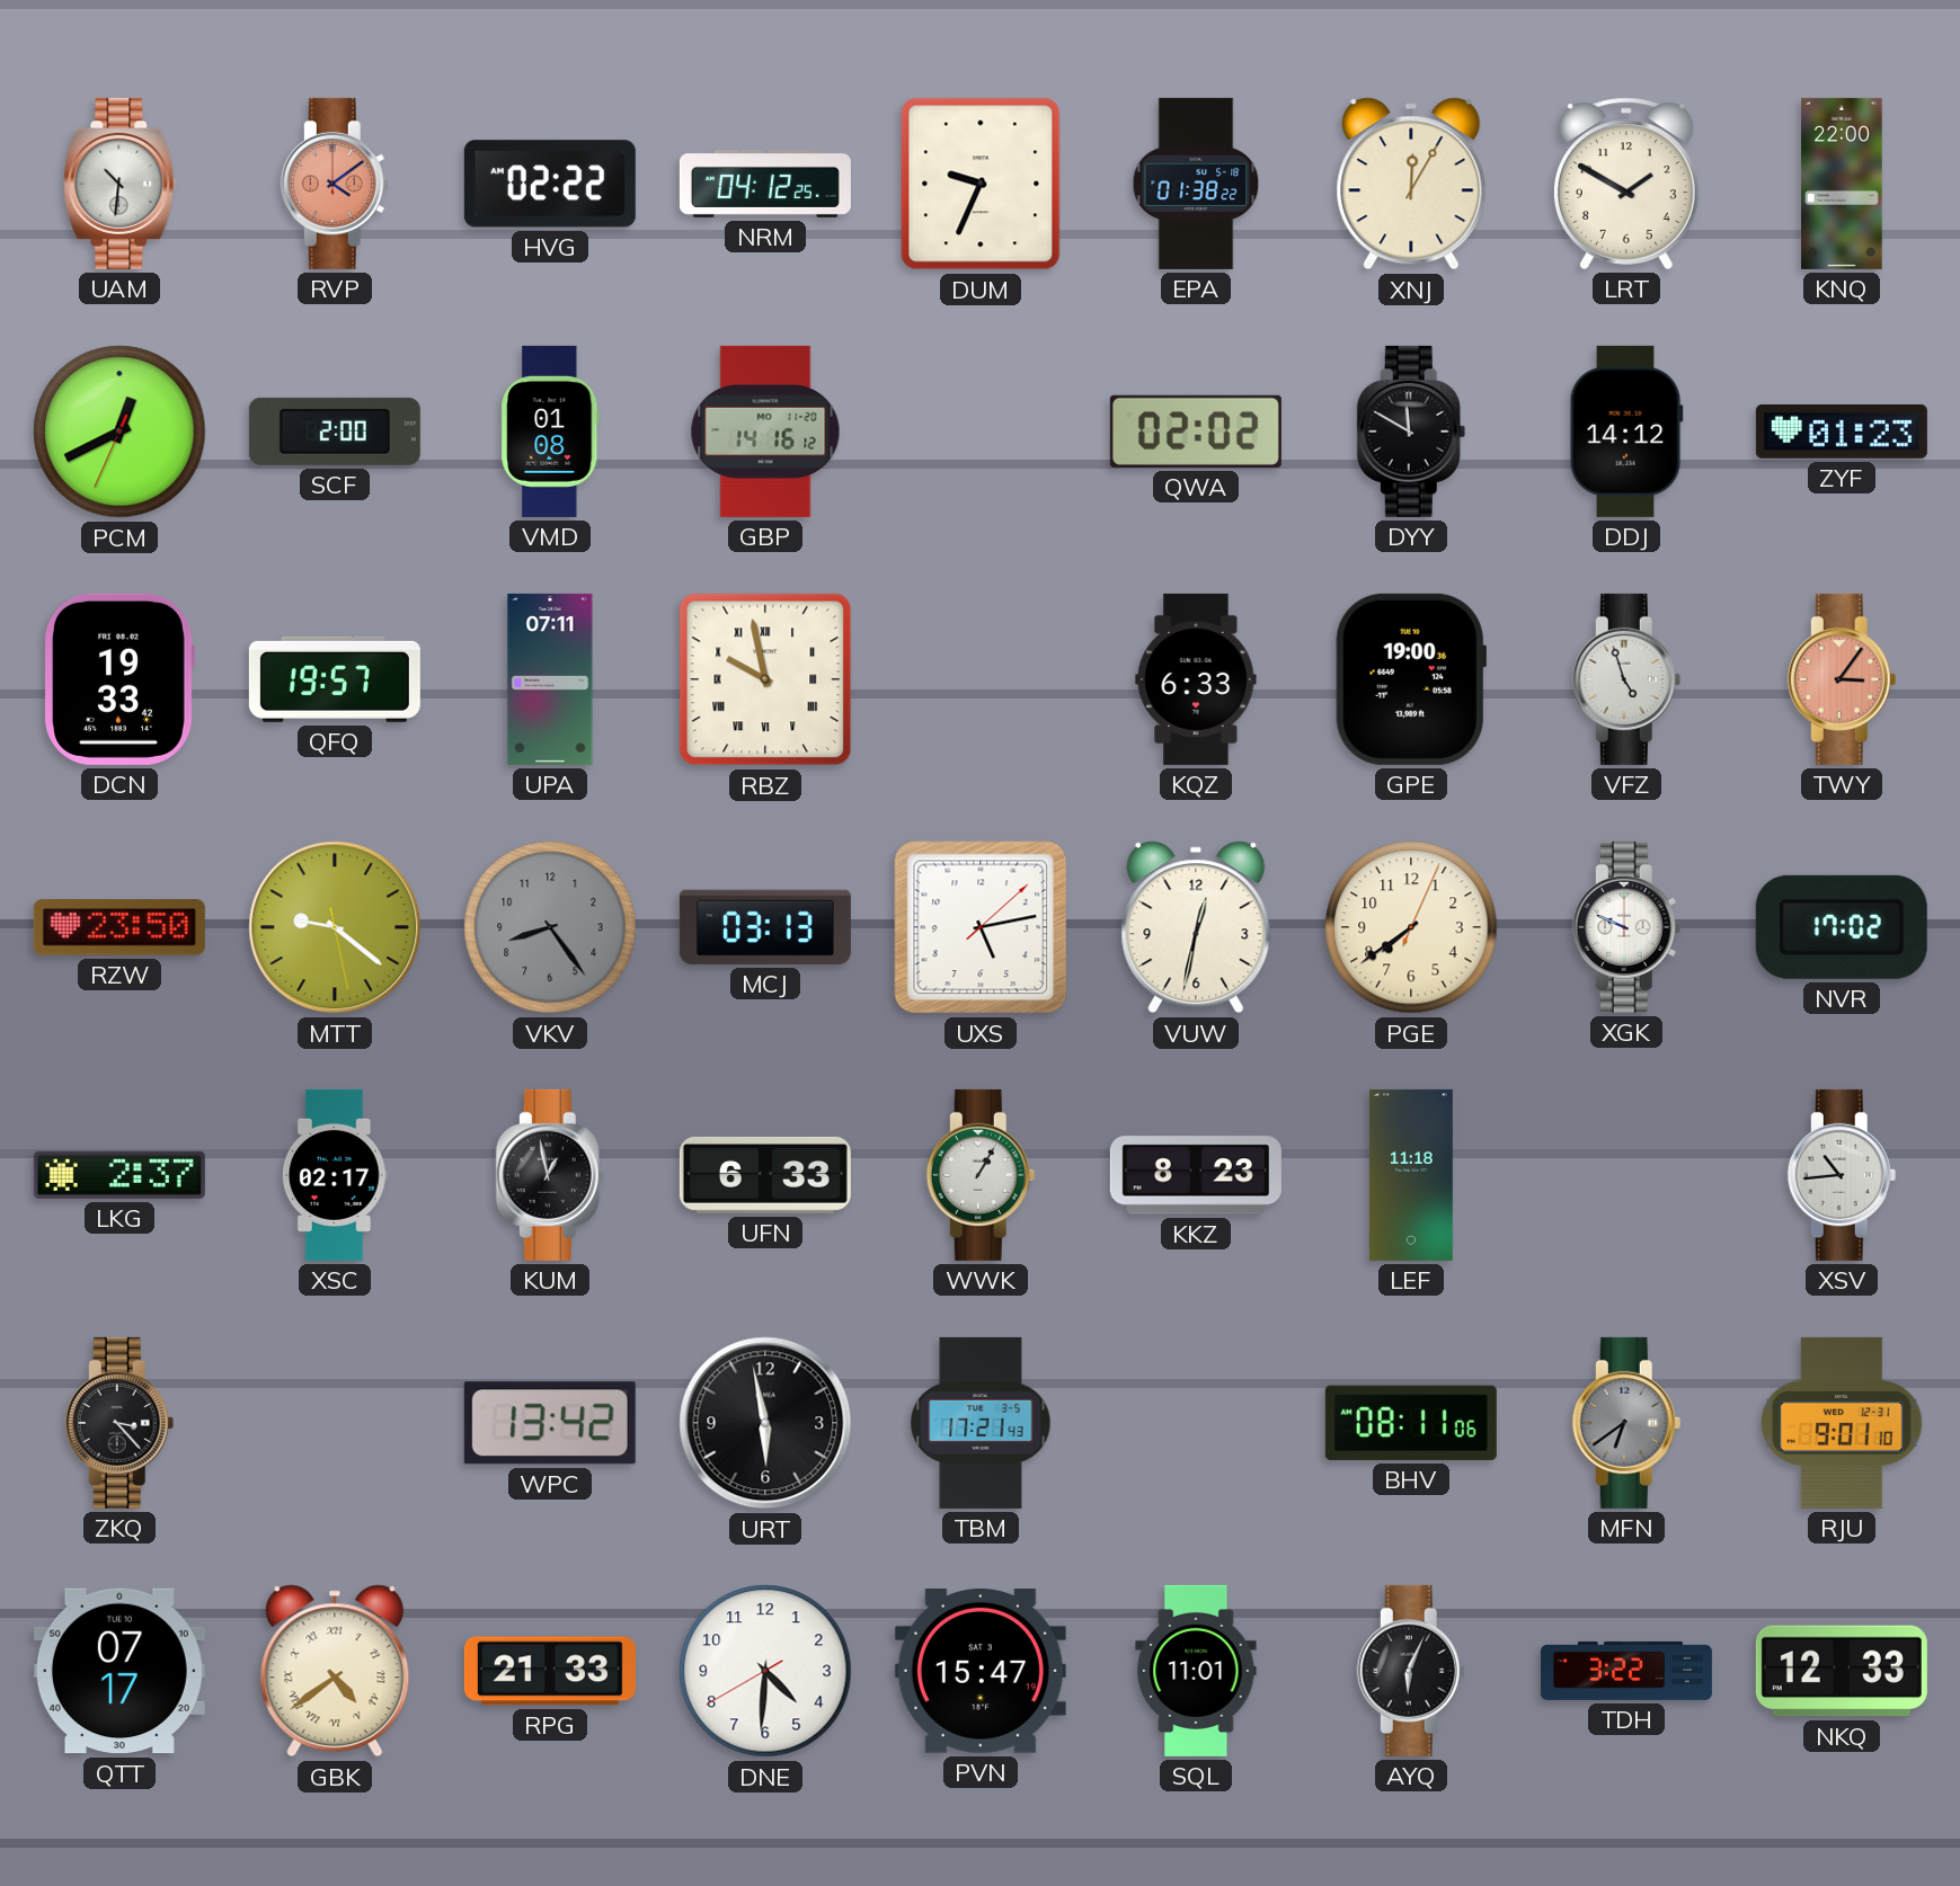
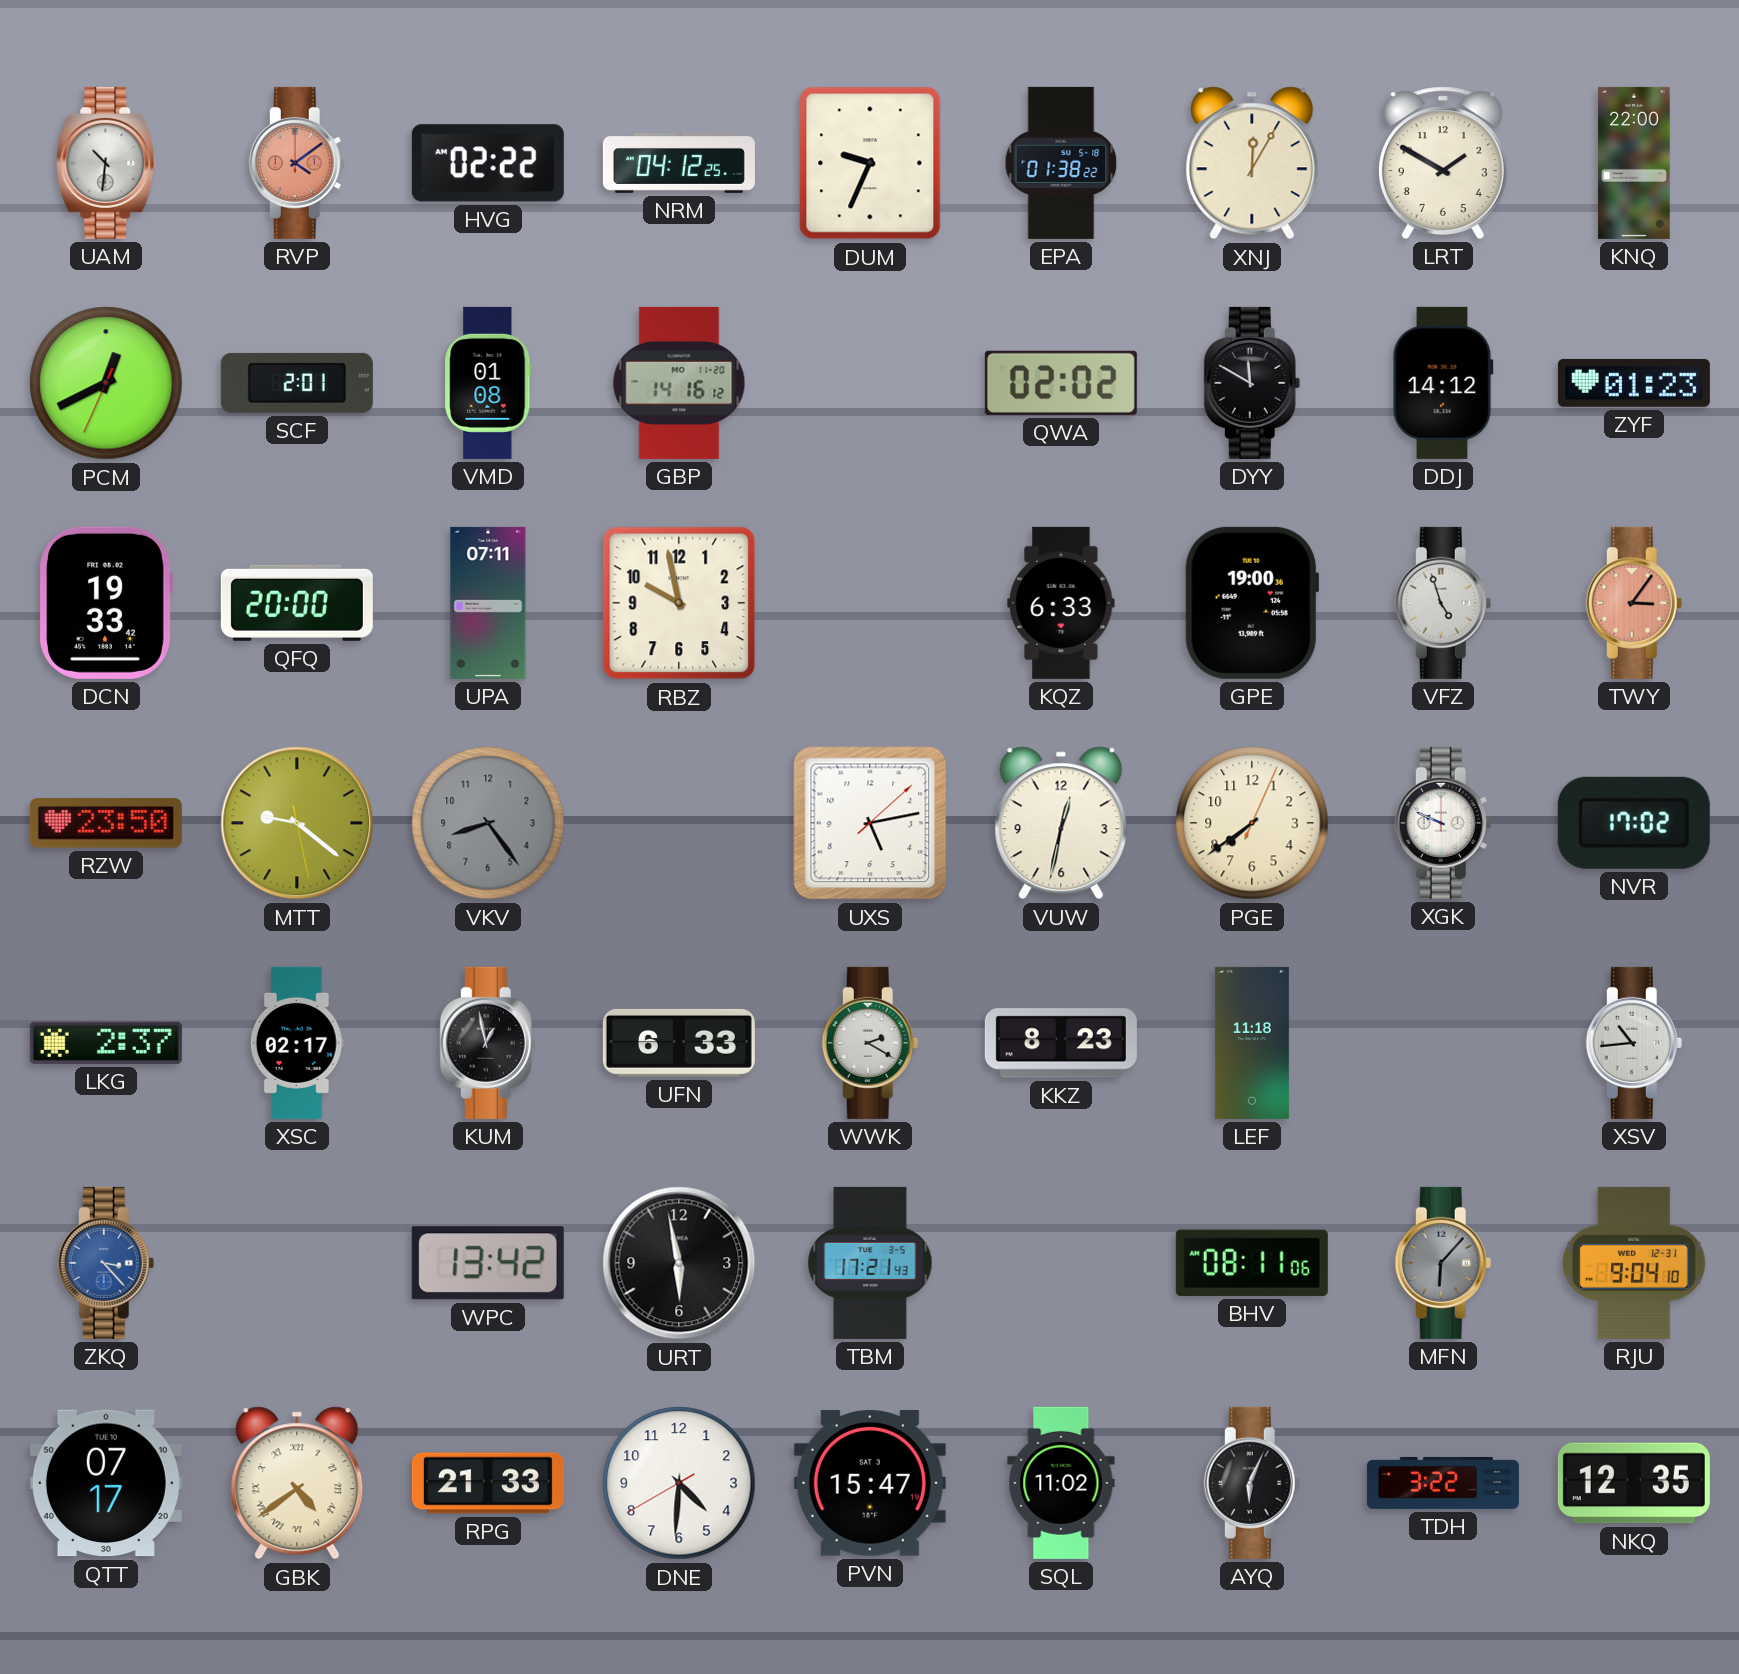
SCF: 2:00 -> 2:01
QFQ: 19:57 -> 20:00
RBZ numerals: Roman -> Arabic
MCJ: 03:13 -> none
WWK: 1:05 -> 2:20
ZKQ dial: black -> blue
MFN: 6:39 -> 6:07
RJU: 9:01 -> 9:04
SQL: 11:01 -> 11:02
NKQ: 12:33 -> 12:35
